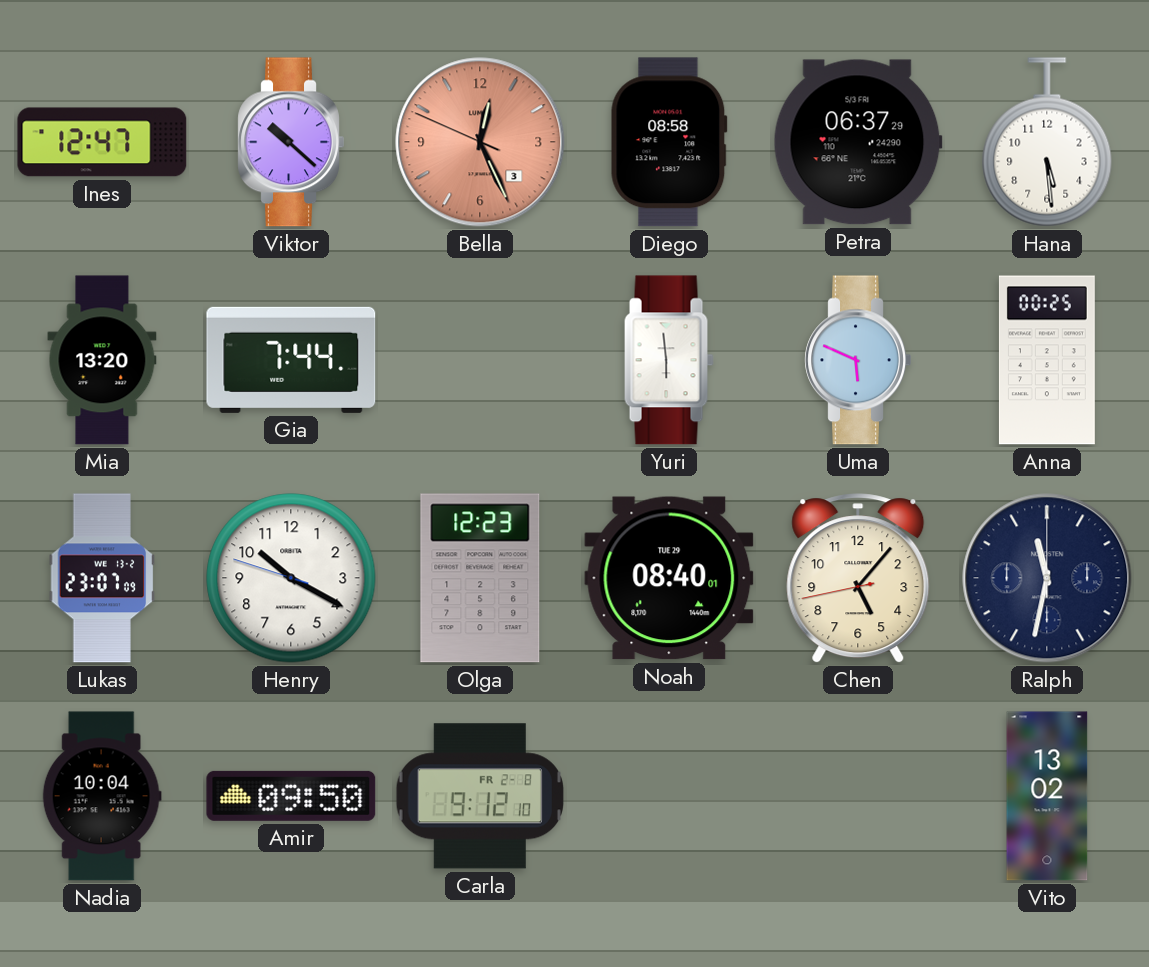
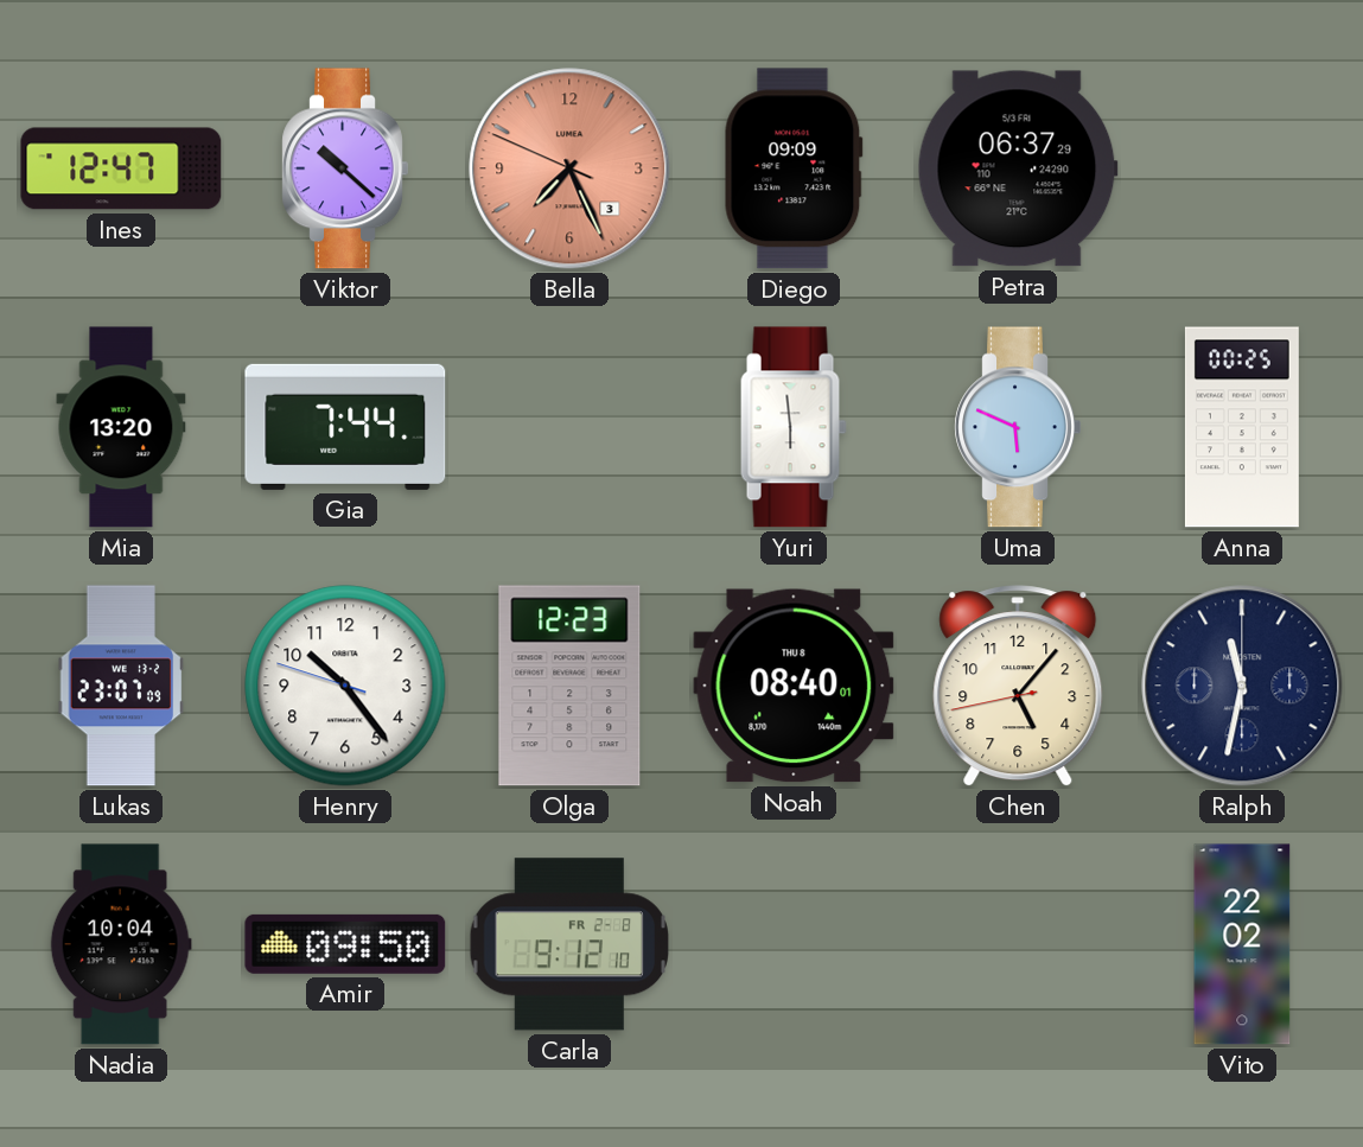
Bella: 12:25 -> 7:25
Diego: 08:58 -> 09:09
Hana: 5:29 -> none
Henry: 10:19 -> 10:23
Noah date: TUE 29 -> THU 8
Vito: 13:02 -> 22:02
